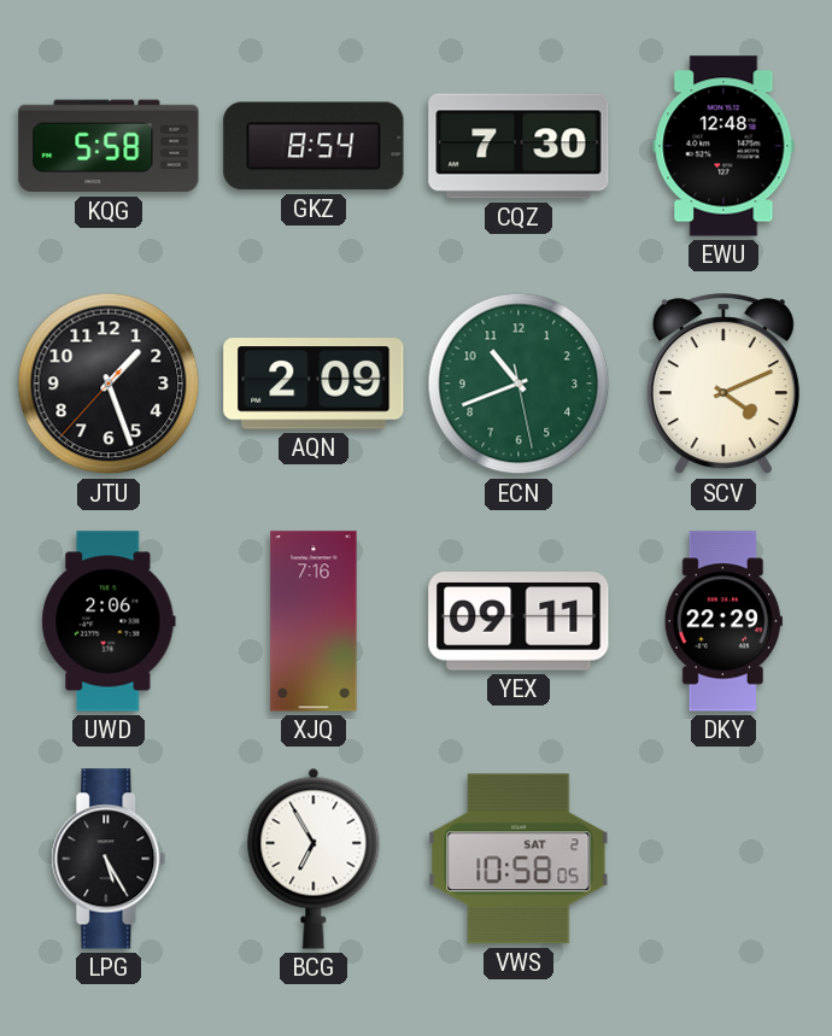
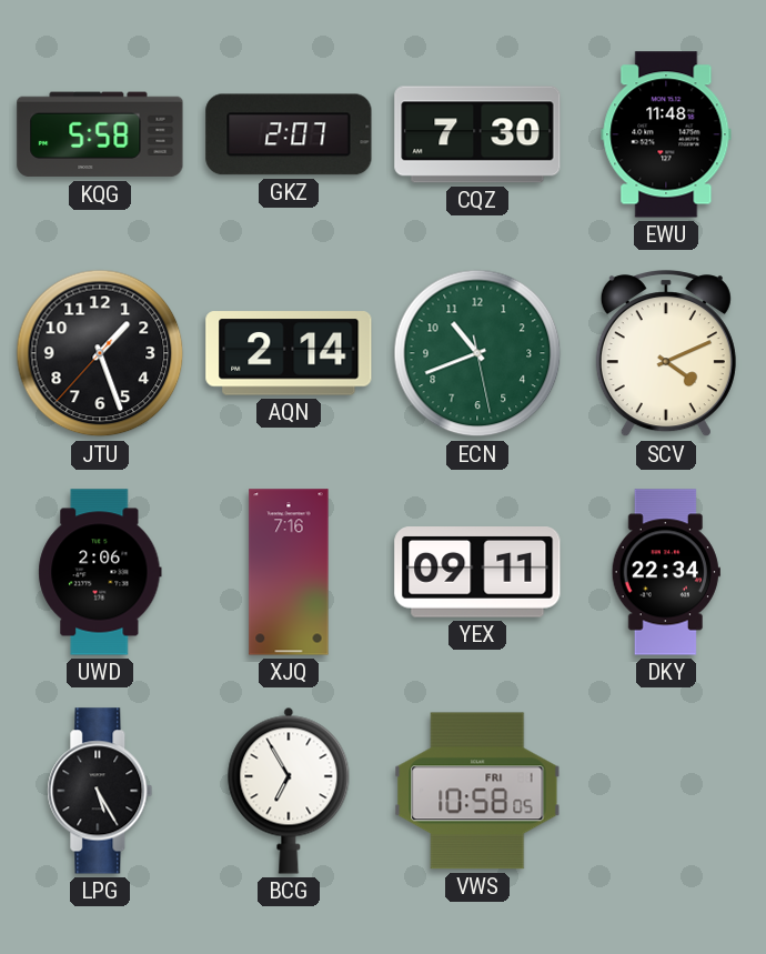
GKZ: 8:54 -> 2:07
EWU: 12:48 -> 11:48
AQN: 2:09 -> 2:14
DKY: 22:29 -> 22:34
VWS date: SAT 2 -> FRI 1
